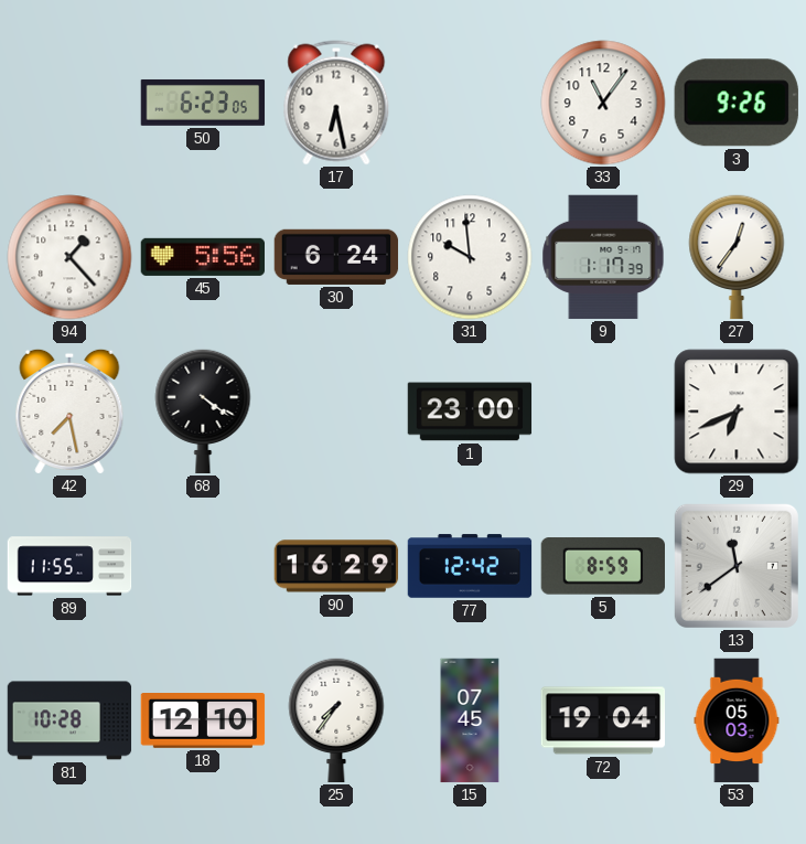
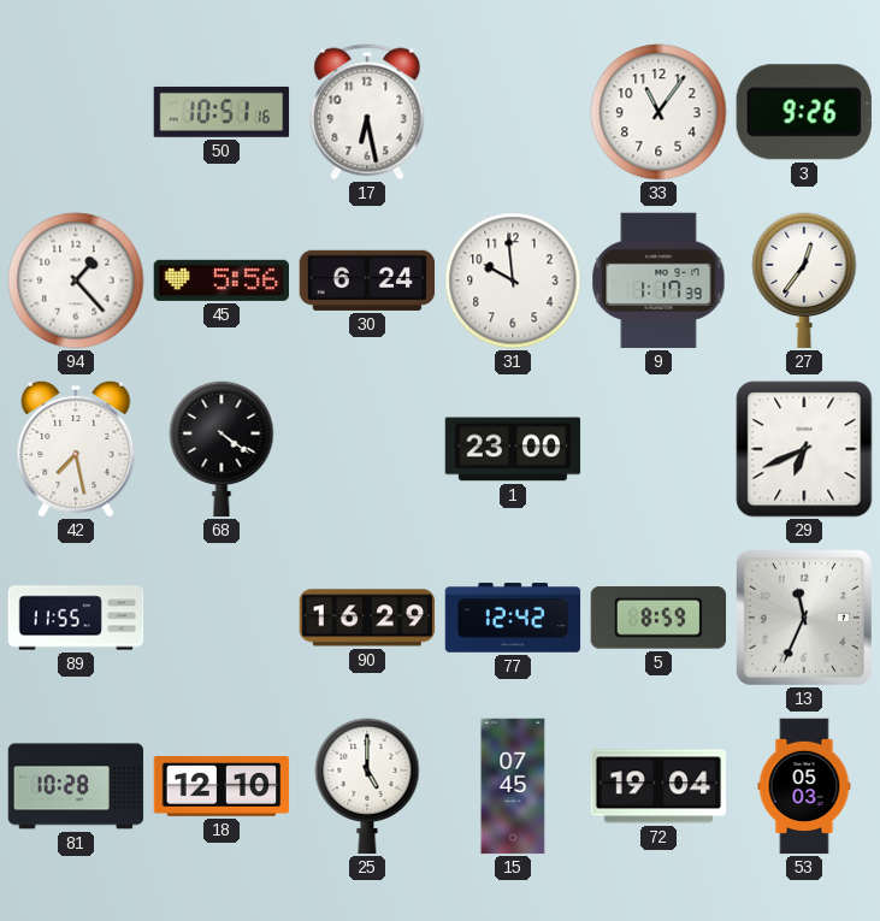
50: 6:23 -> 10:51
13: 11:39 -> 11:34
25: 7:36 -> 5:00
